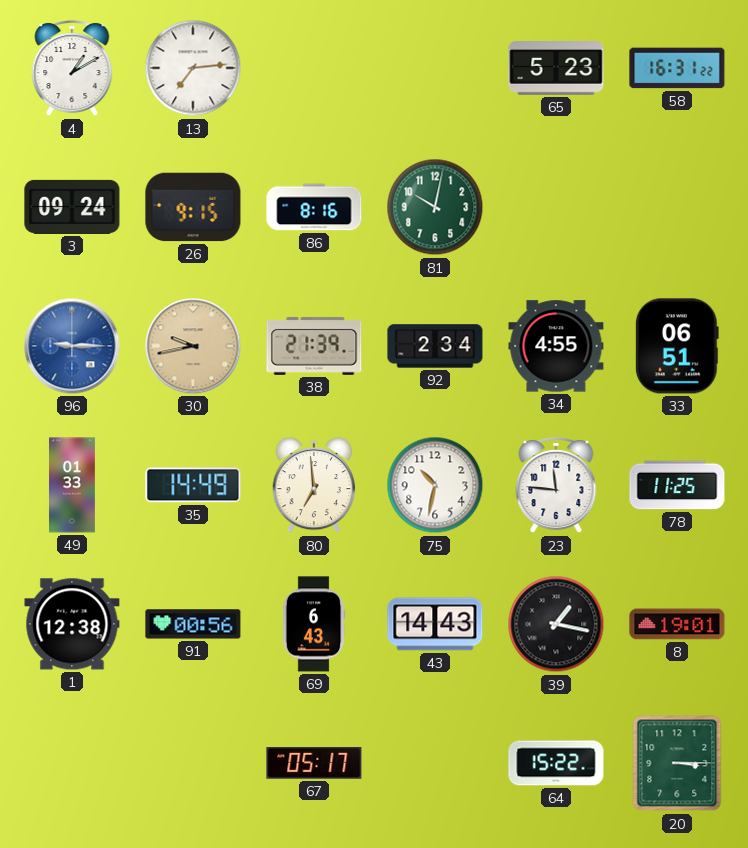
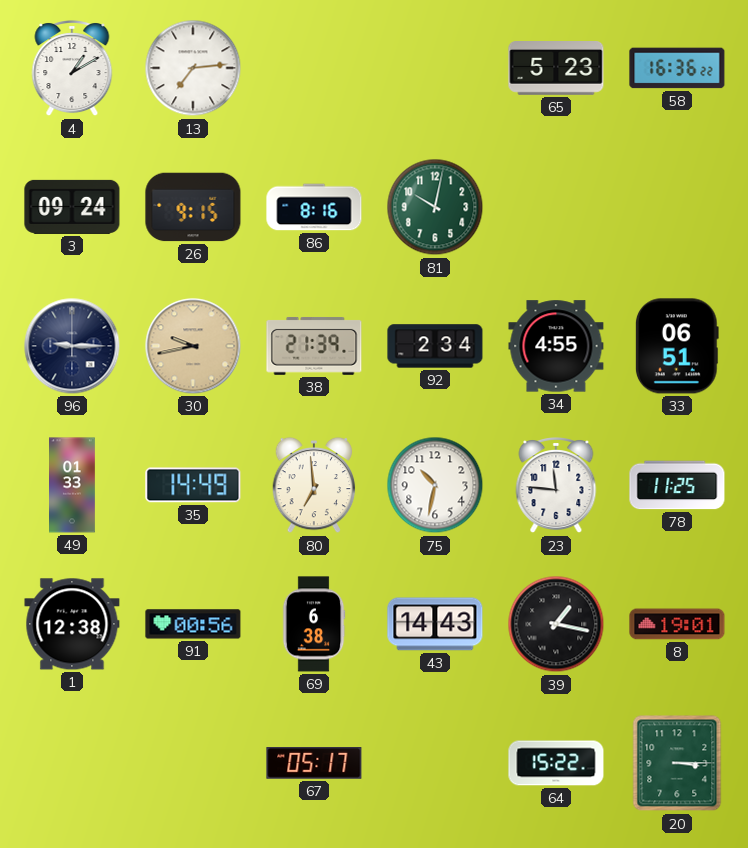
58: 16:31 -> 16:36
96 dial: blue -> navy
69: 6:43 -> 6:38
